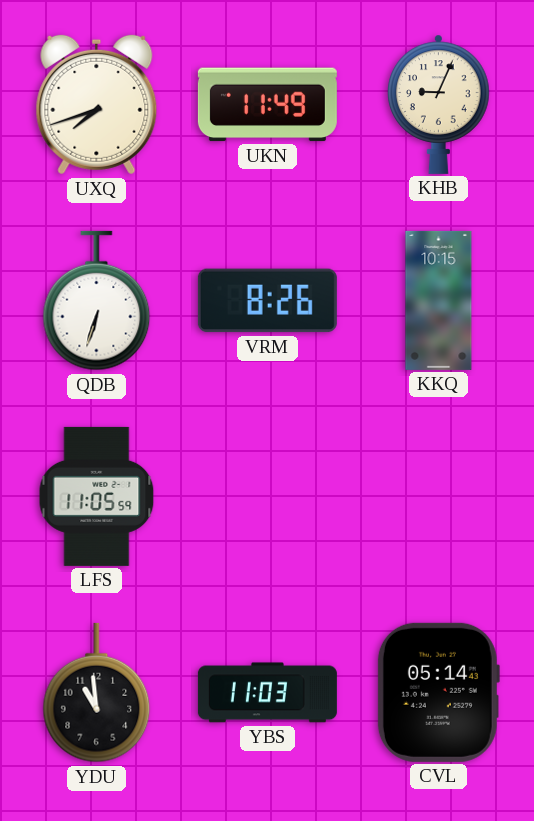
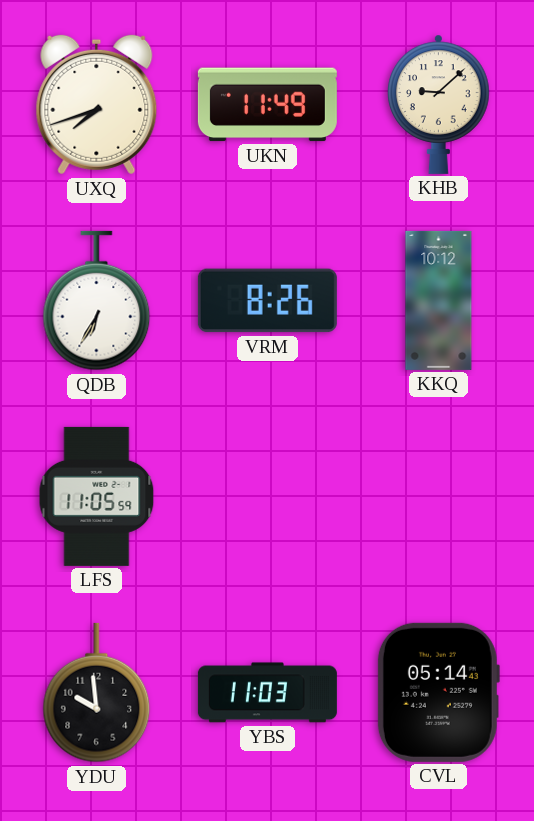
KHB: 9:04 -> 9:08
QDB: 6:33 -> 6:35
KKQ: 10:15 -> 10:12
YDU: 10:59 -> 9:59
